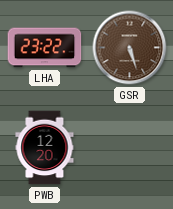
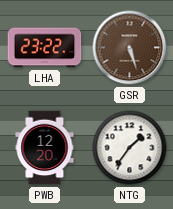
NTG: none -> 1:36
